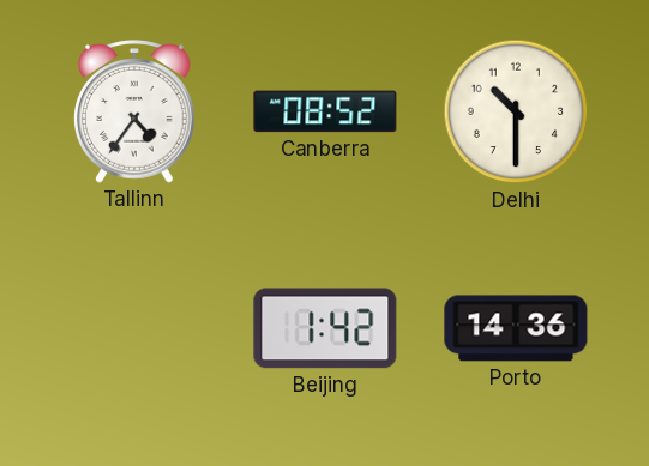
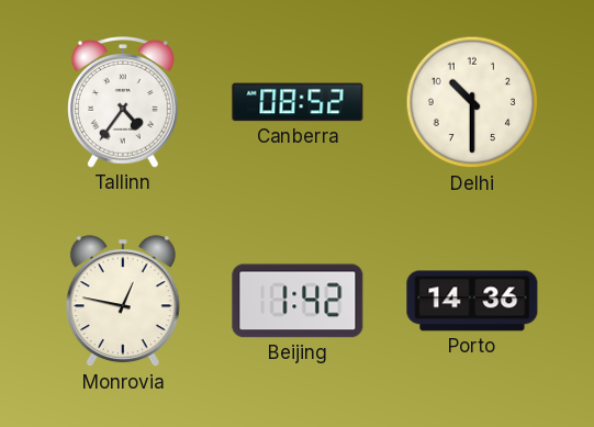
Monrovia: none -> 12:47
